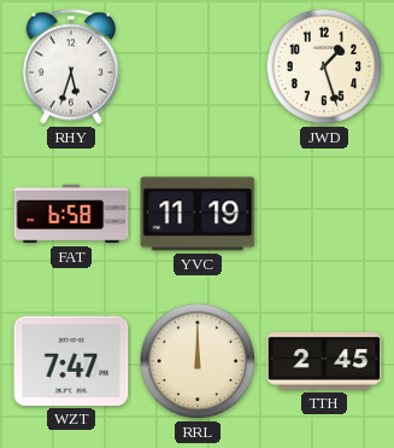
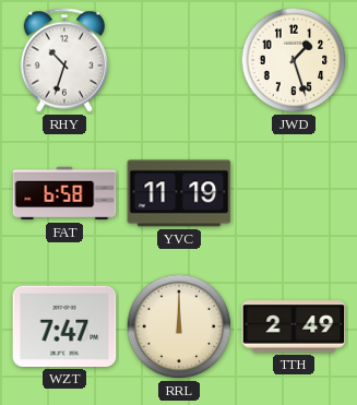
RHY: 5:33 -> 10:33
TTH: 2:45 -> 2:49
